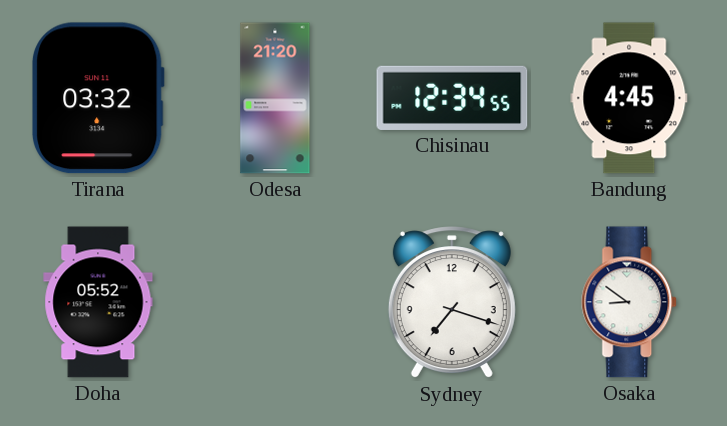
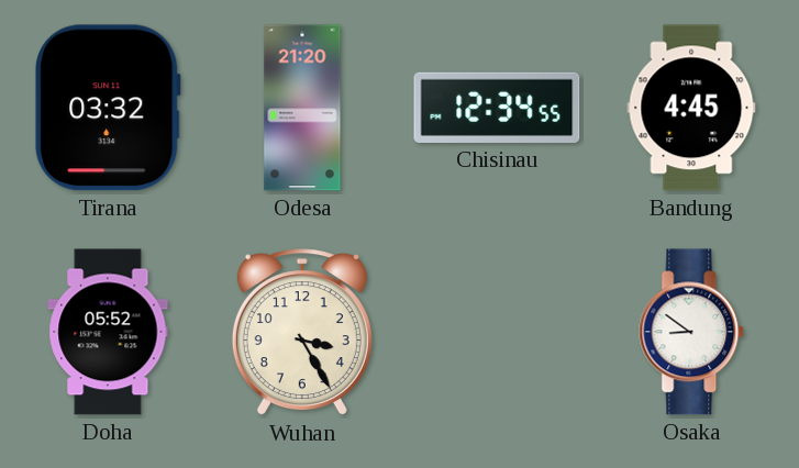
Wuhan: none -> 3:25
Sydney: 7:18 -> none
